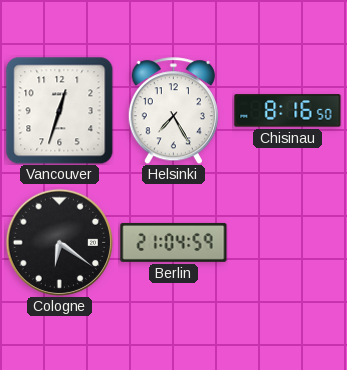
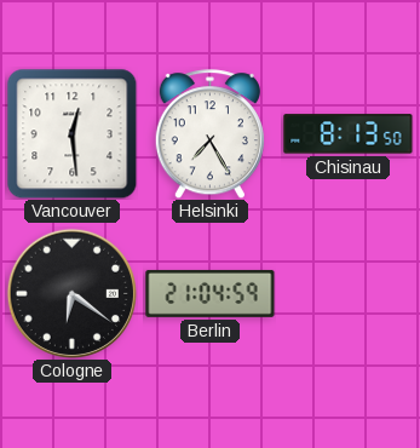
Vancouver: 12:33 -> 12:29
Chisinau: 8:16 -> 8:13
